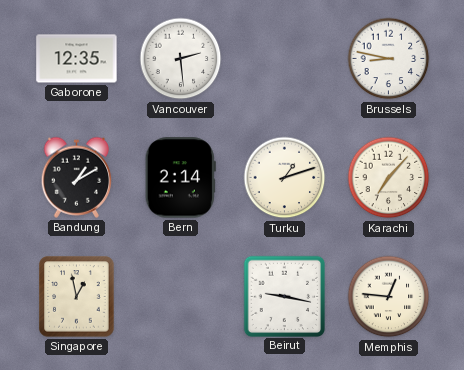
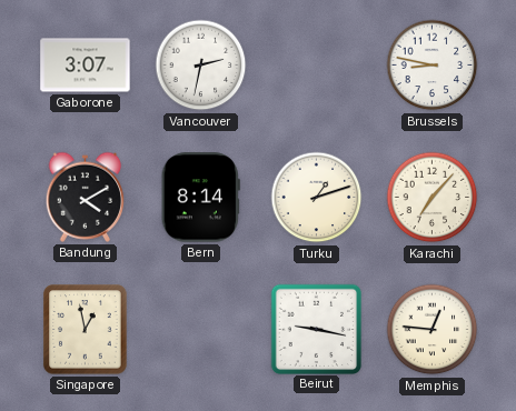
Gaborone: 12:35 -> 3:07
Vancouver: 2:29 -> 2:32
Bandung: 1:10 -> 4:10
Bern: 2:14 -> 8:14
